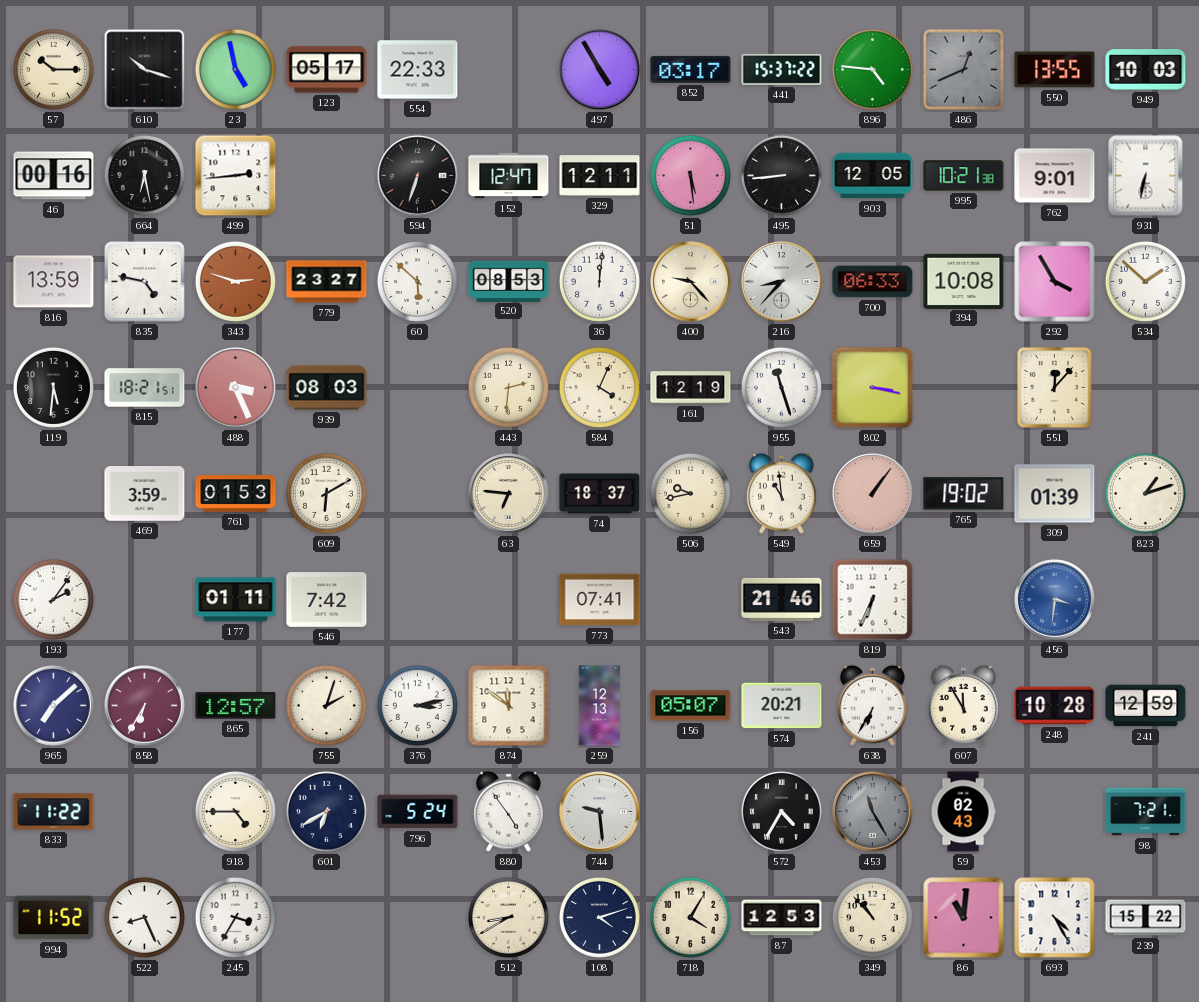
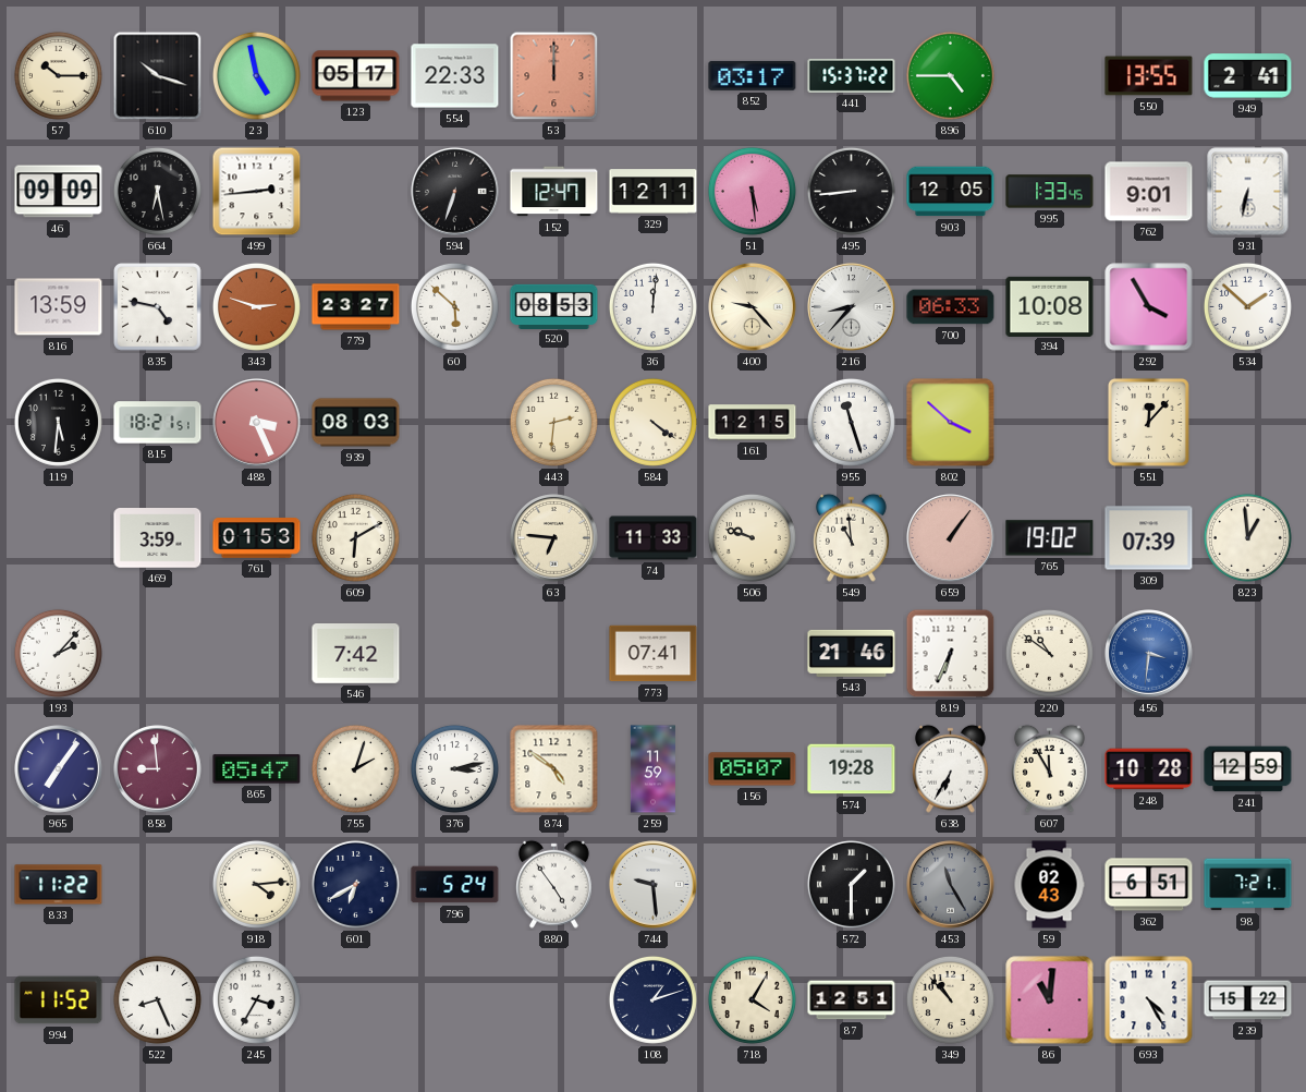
53: none -> 12:00
497: 4:55 -> none
896: 4:46 -> 4:45
486: 12:41 -> none
949: 10:03 -> 2:41
46: 00:16 -> 09:09
995: 10:21 -> 1:33
584: 4:04 -> 4:21
161: 12:19 -> 12:15
802: 3:17 -> 3:52
74: 18:37 -> 11:33
506: 9:43 -> 9:48
309: 01:39 -> 07:39
823: 1:12 -> 12:59
193: 2:06 -> 2:07
177: 01:11 -> none
220: none -> 10:51
965: 7:08 -> 7:06
858: 6:35 -> 8:59
865: 12:57 -> 05:47
874: 11:51 -> 4:51
259: 12:13 -> 11:59
574: 20:21 -> 19:28
918: 4:45 -> 4:14
572: 4:35 -> 1:30
362: none -> 6:51
512: 8:40 -> none
108: 4:12 -> 1:12
87: 12:53 -> 12:51
